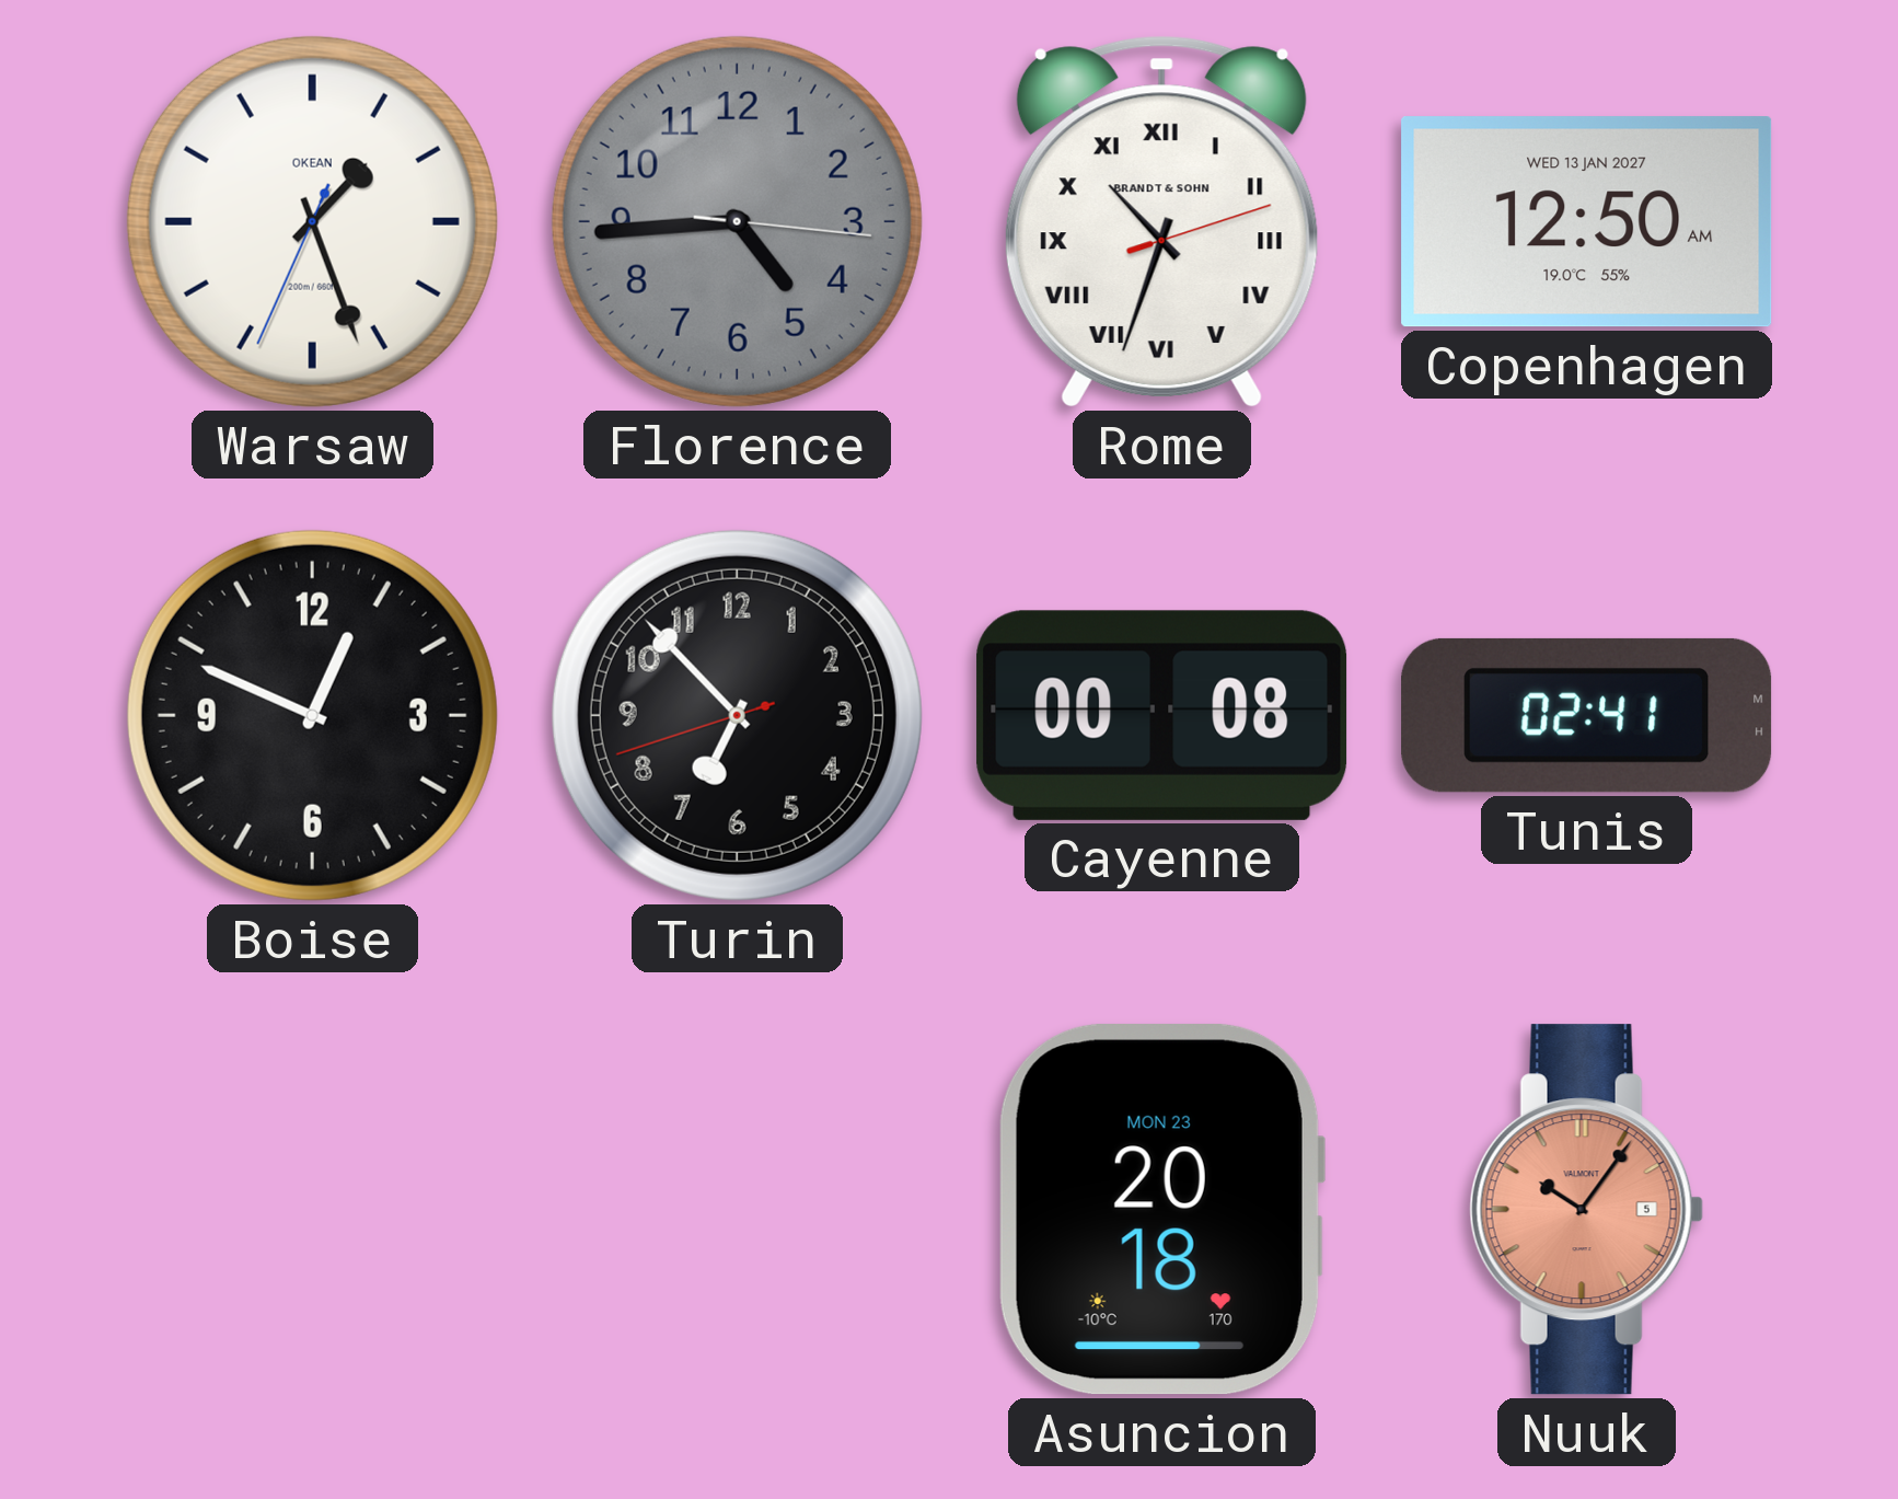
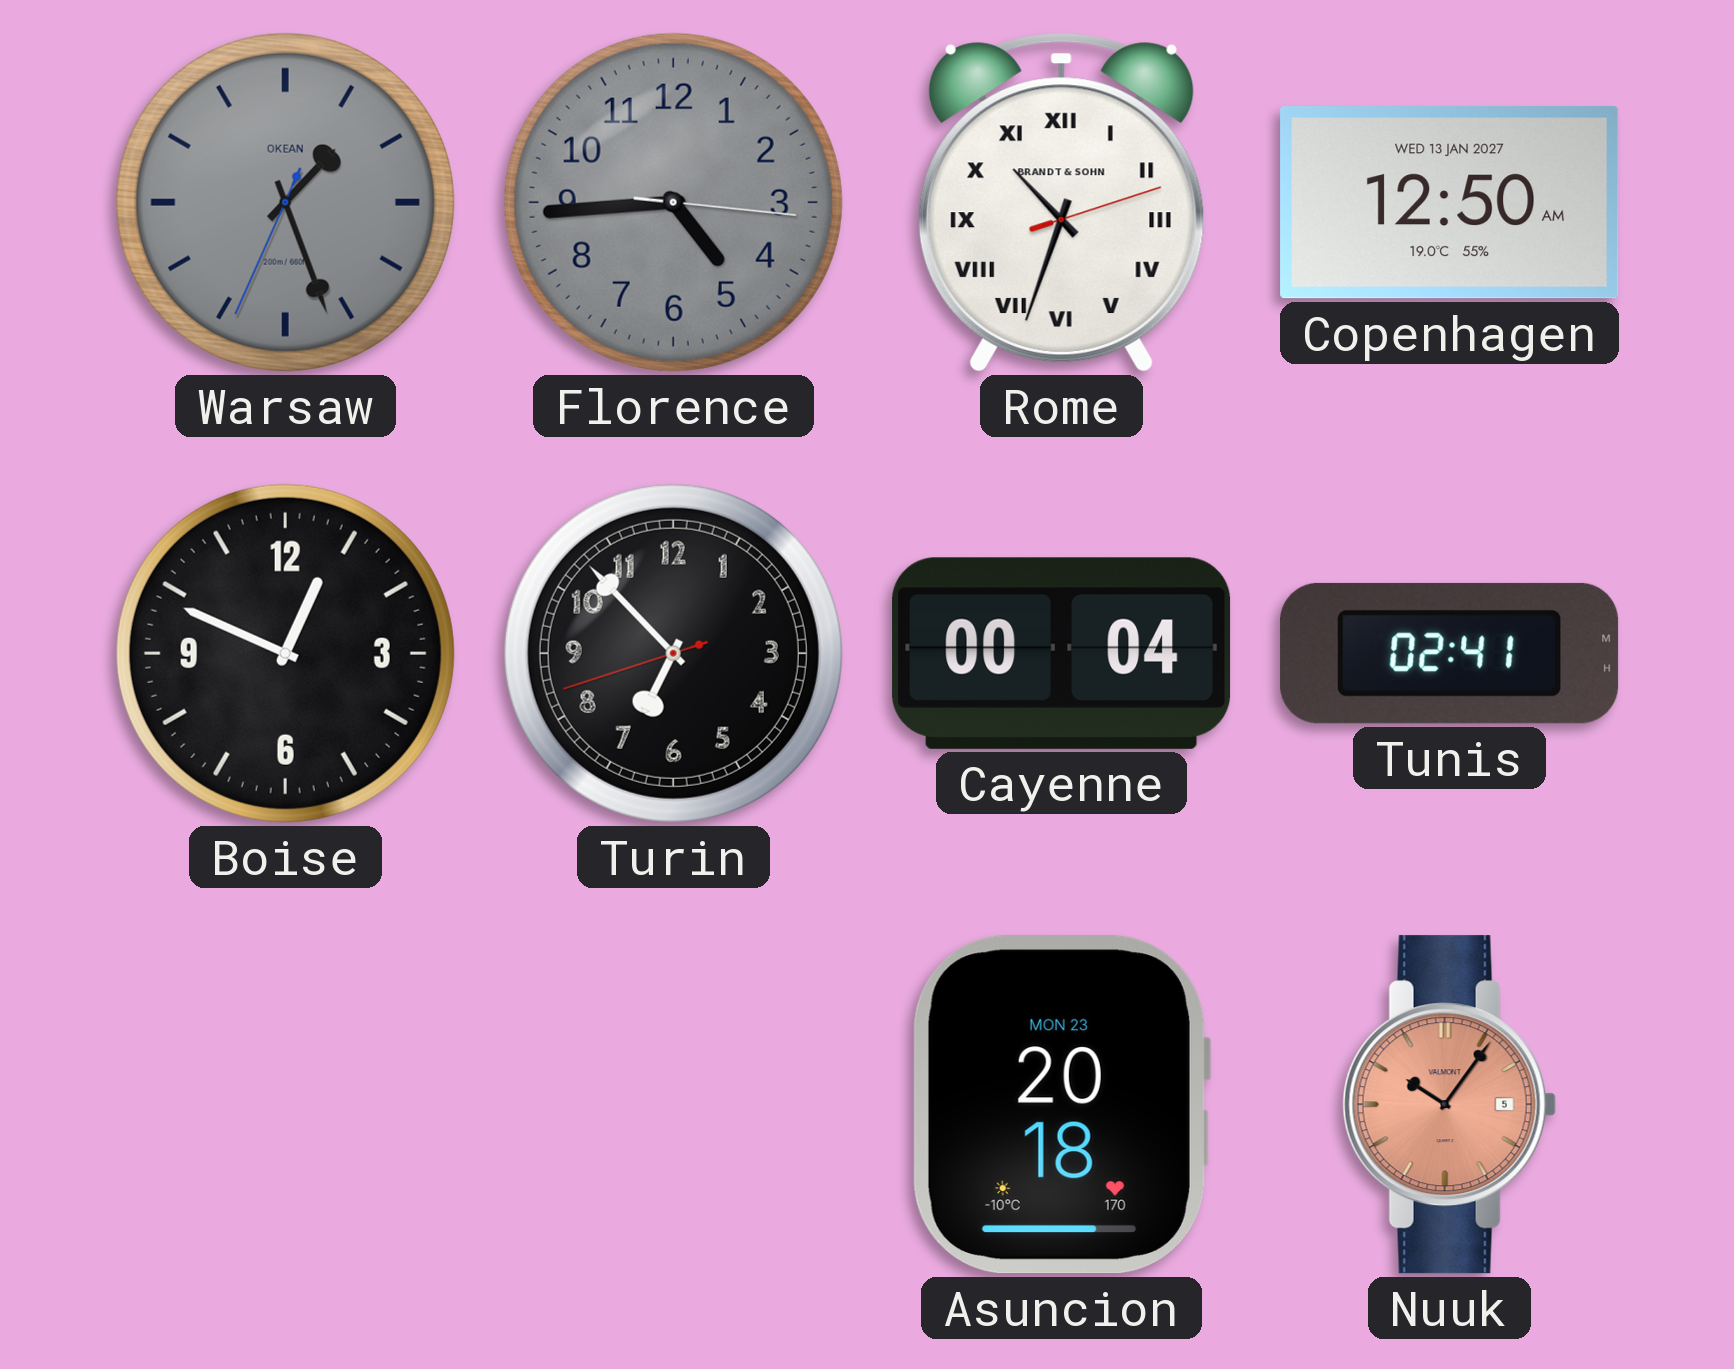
Warsaw dial: white -> grey
Cayenne: 00:08 -> 00:04
